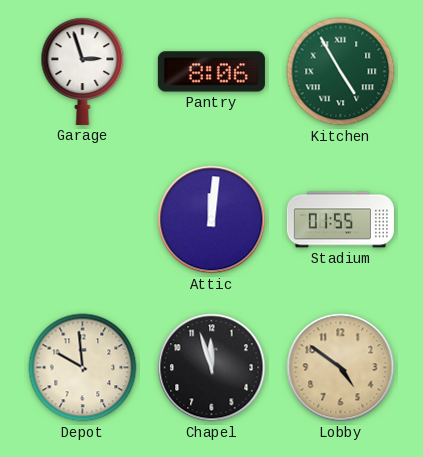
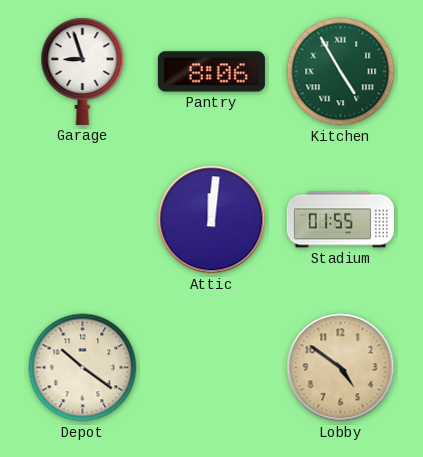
Garage: 2:57 -> 8:57
Depot: 9:59 -> 10:21
Chapel: 11:57 -> none
